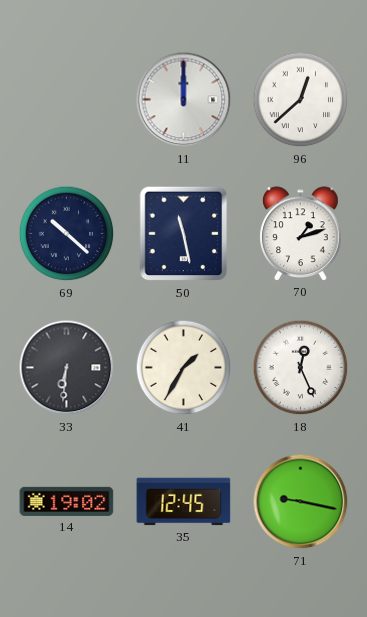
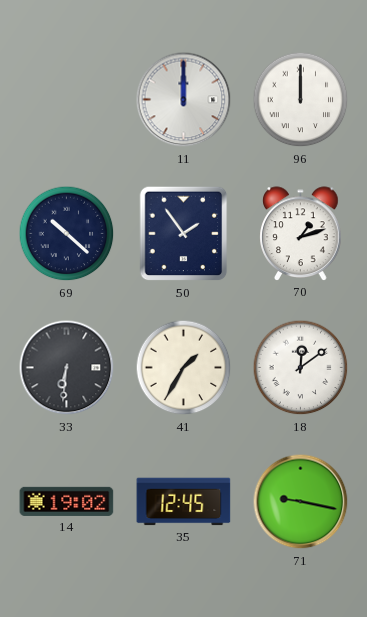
96: 12:38 -> 12:00
50: 11:28 -> 1:54
18: 12:26 -> 12:09
